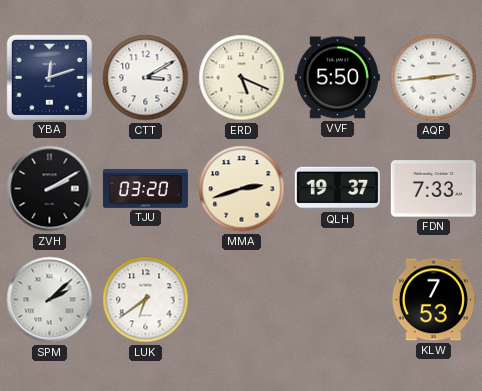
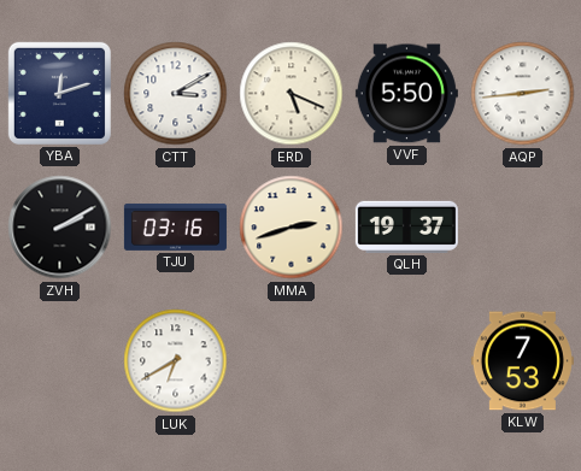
TJU: 03:20 -> 03:16
FDN: 7:33 -> none
SPM: 2:08 -> none
LUK: 6:39 -> 6:40
